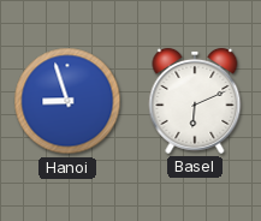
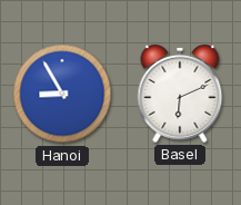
Hanoi: 8:57 -> 8:55
